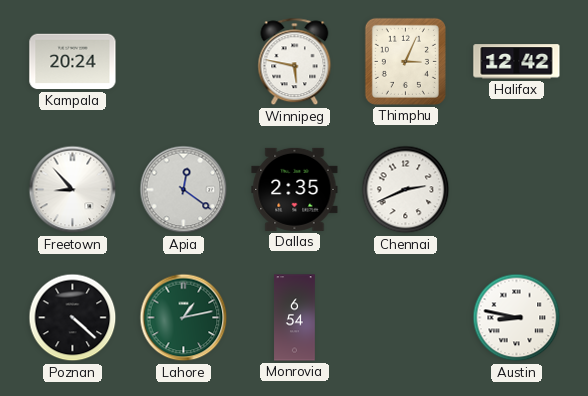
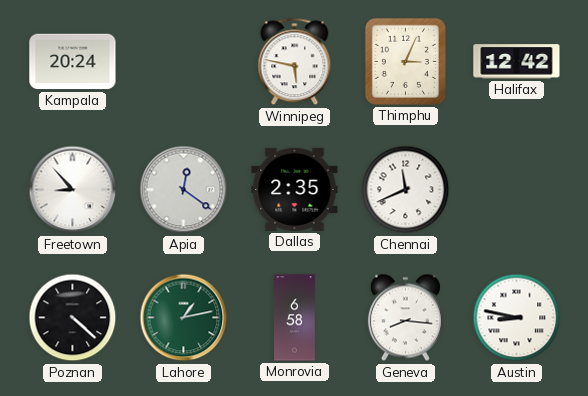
Chennai: 2:41 -> 11:41
Monrovia: 6:54 -> 6:58
Geneva: none -> 8:16
